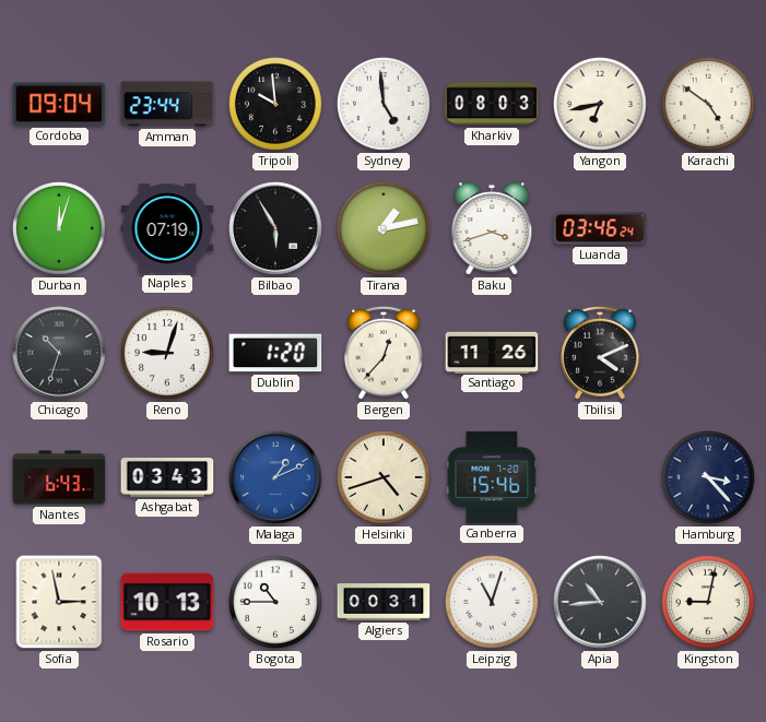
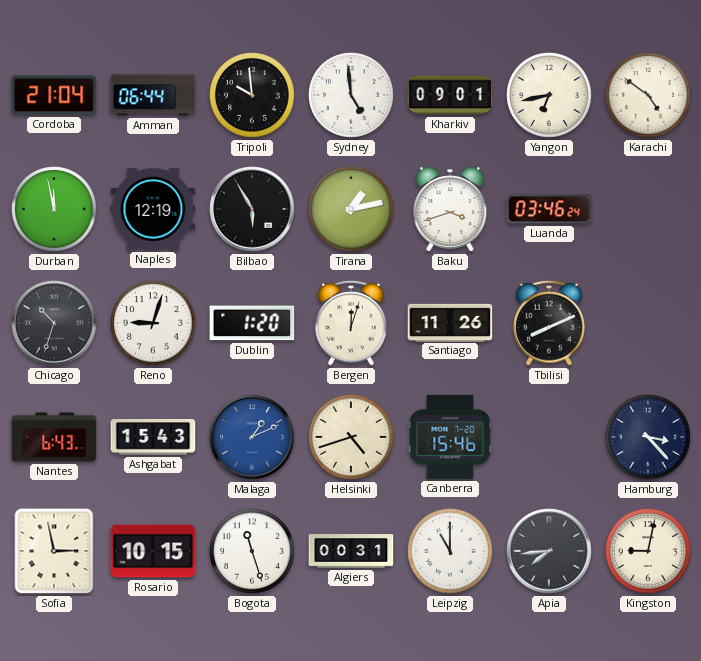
Cordoba: 09:04 -> 21:04
Amman: 23:44 -> 06:44
Kharkiv: 08:03 -> 09:01
Durban: 12:03 -> 11:58
Naples: 07:19 -> 12:19
Bergen: 12:37 -> 12:03
Tbilisi: 4:11 -> 8:11
Ashgabat: 03:43 -> 15:43
Rosario: 10:13 -> 10:15
Bogota: 10:45 -> 11:27
Leipzig: 11:03 -> 11:00
Apia: 10:44 -> 7:44
